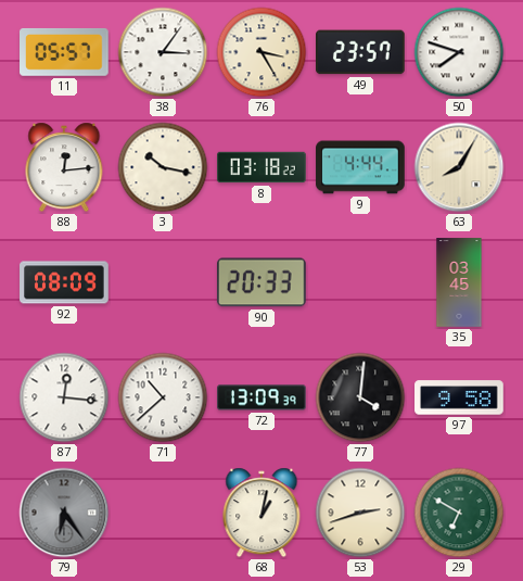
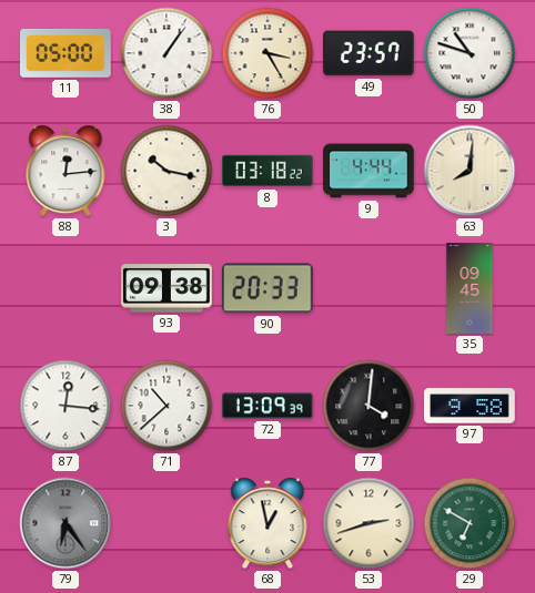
11: 05:57 -> 05:00
38: 3:06 -> 1:06
50: 7:48 -> 10:48
63: 8:05 -> 8:01
92: 08:09 -> none
93: none -> 09:38
35: 03:45 -> 09:45
68: 1:02 -> 12:58
